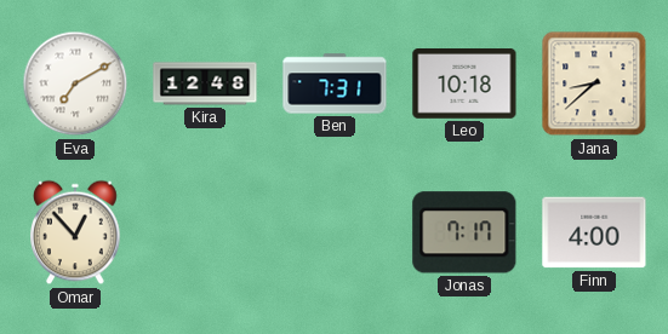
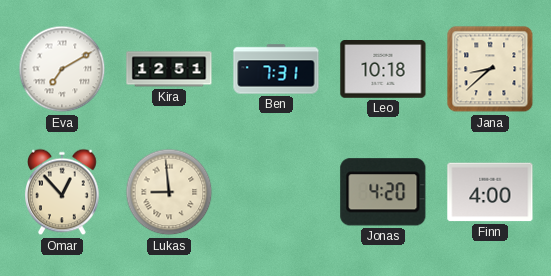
Kira: 12:48 -> 12:51
Lukas: none -> 8:59
Jonas: 7:17 -> 4:20
